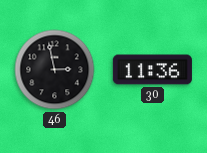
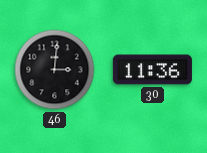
46: 2:58 -> 3:01
